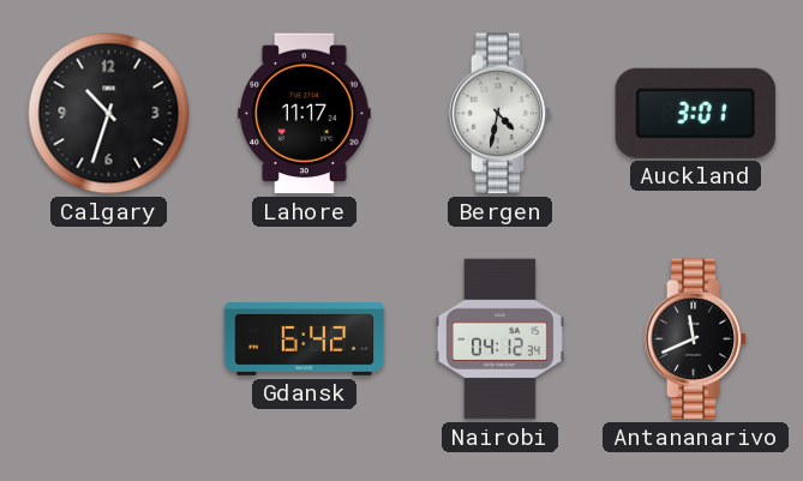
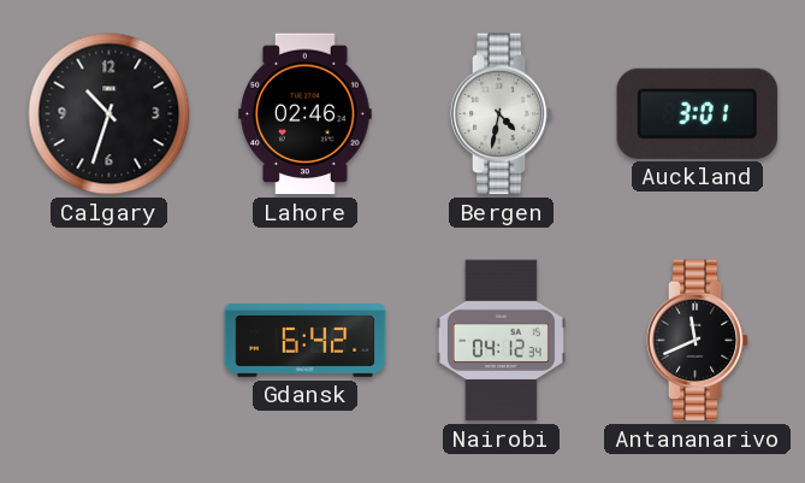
Lahore: 11:17 -> 02:46
